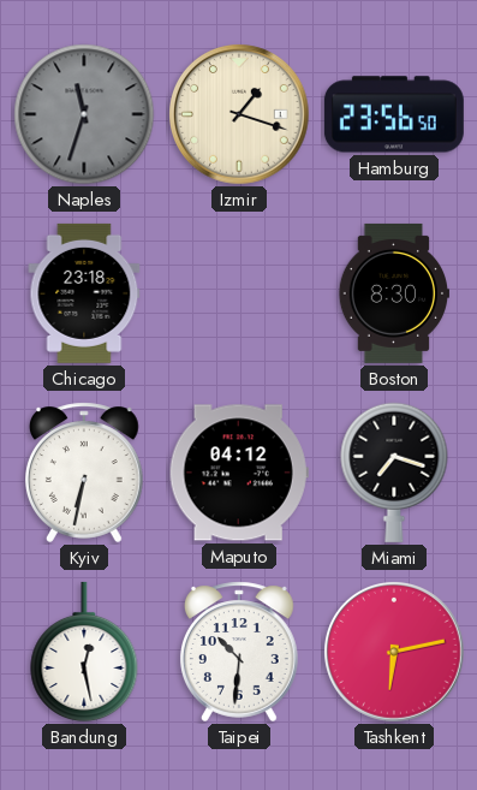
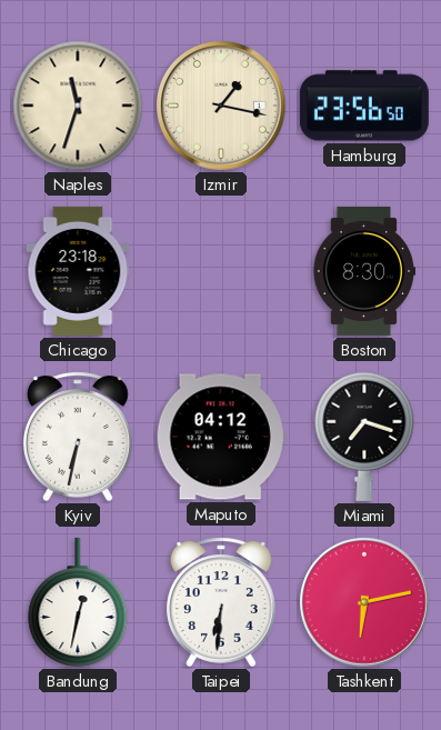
Naples dial: grey -> cream
Izmir: 1:18 -> 1:17
Bandung: 12:28 -> 12:32
Taipei: 10:31 -> 6:31
